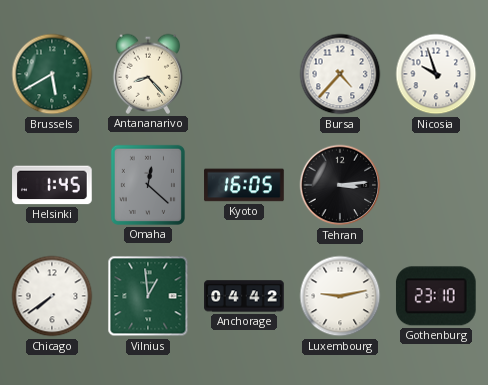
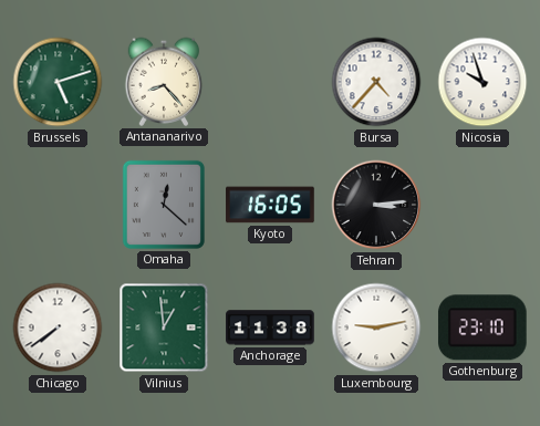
Brussels: 5:40 -> 5:12
Helsinki: 1:45 -> none
Anchorage: 04:42 -> 11:38
